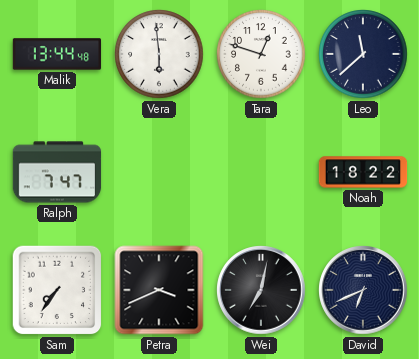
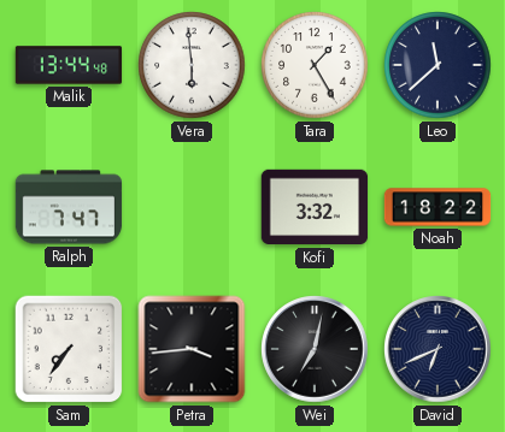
Tara: 12:48 -> 1:25
Kofi: none -> 3:32
Petra: 3:41 -> 3:44
